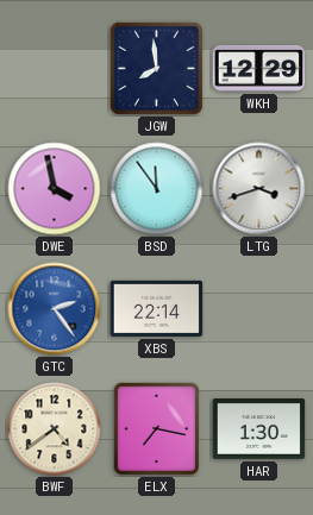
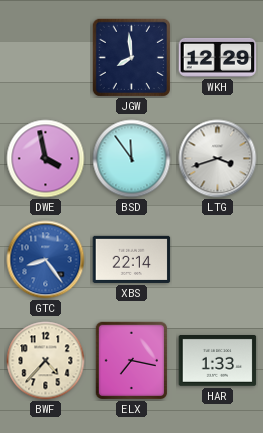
GTC: 2:24 -> 8:24
BWF: 4:39 -> 4:37
HAR: 1:30 -> 1:33
